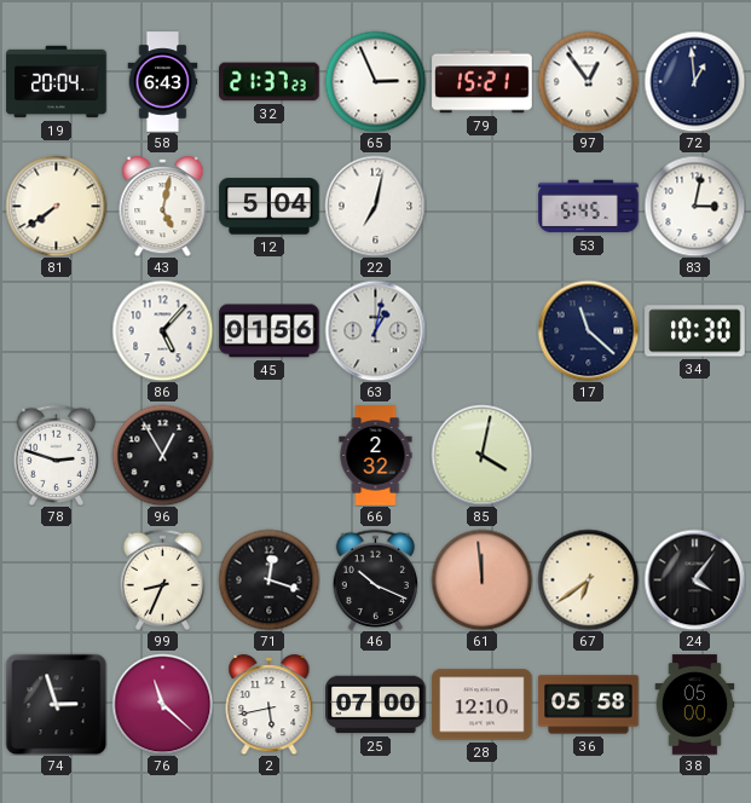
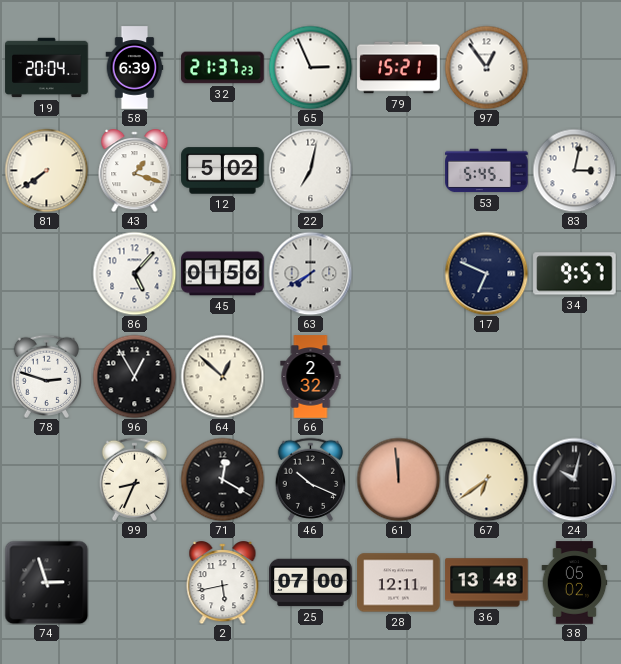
58: 6:43 -> 6:39
72: 12:59 -> none
43: 5:02 -> 1:18
12: 5:04 -> 5:02
63: 1:02 -> 7:40
17: 11:22 -> 6:49
34: 10:30 -> 9:57
64: none -> 12:52
85: 4:02 -> none
71: 12:18 -> 12:20
24: 4:06 -> 10:02
76: 11:22 -> none
28: 12:10 -> 12:11
36: 05:58 -> 13:48
38: 05:00 -> 05:02
